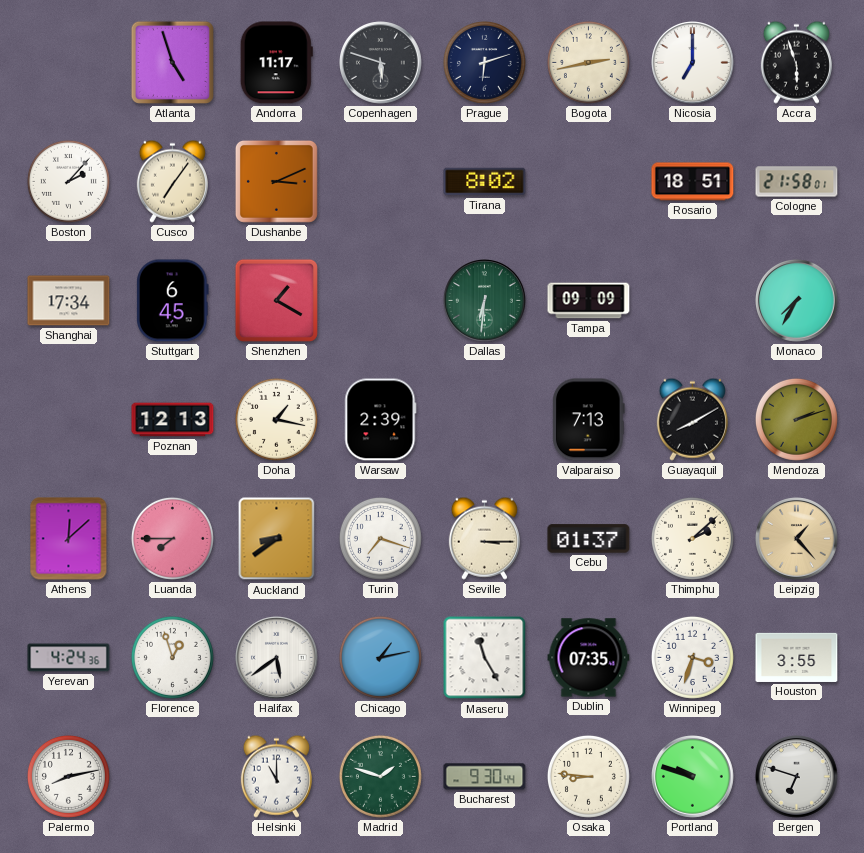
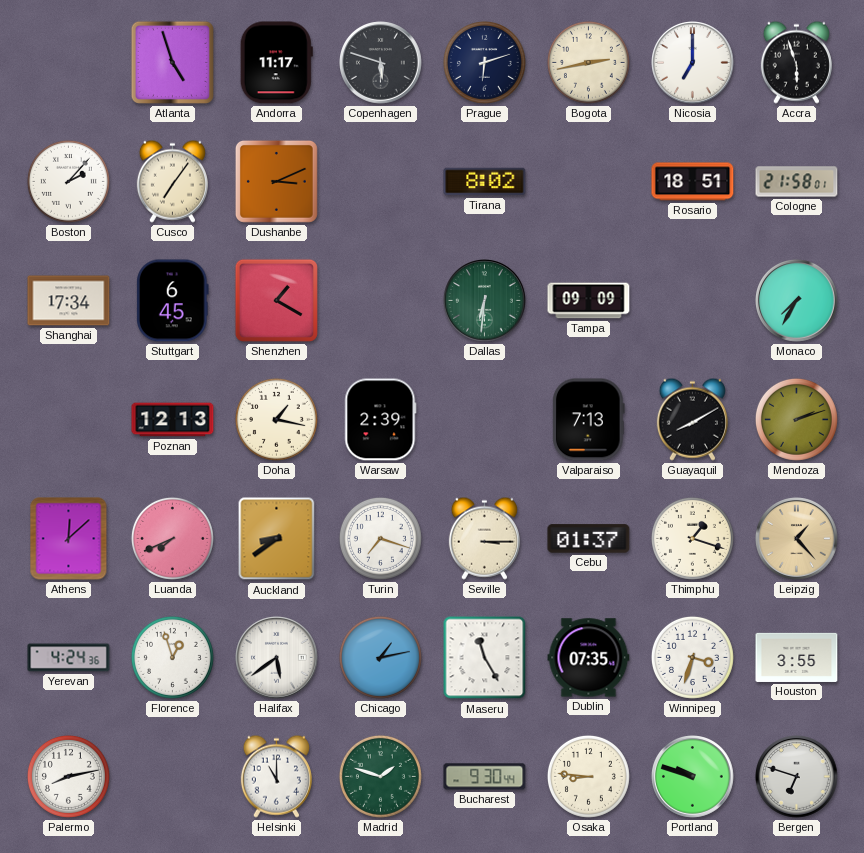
Luanda: 7:45 -> 7:41
Thimphu: 2:08 -> 1:18
